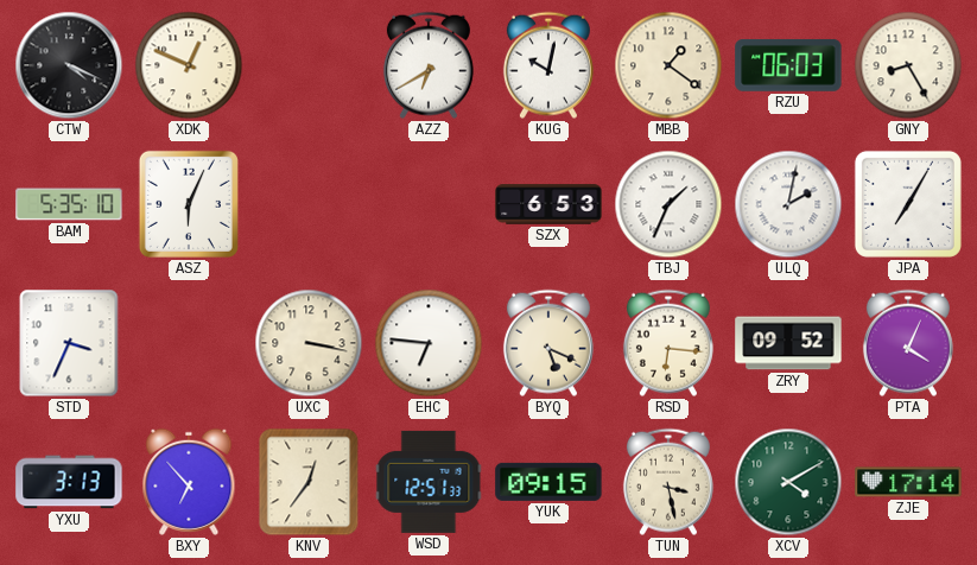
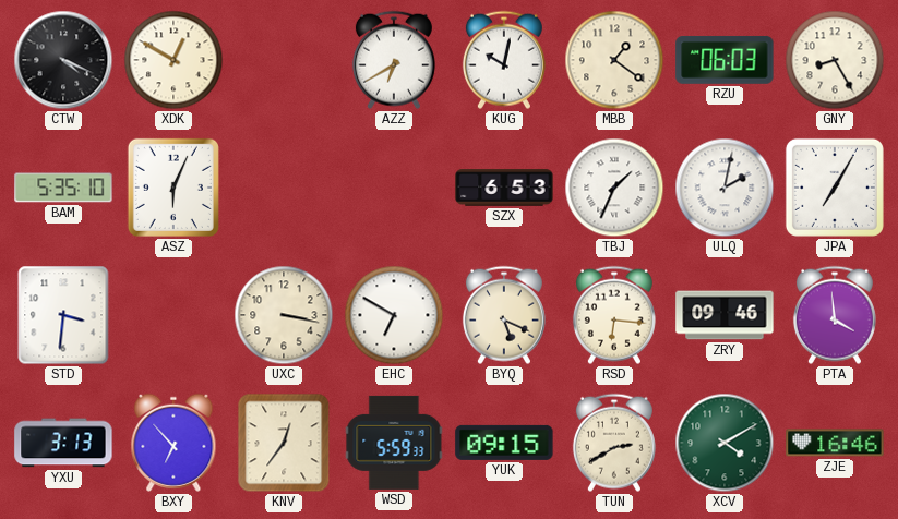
XDK: 12:49 -> 12:50
STD: 3:34 -> 3:31
EHC: 6:46 -> 6:50
ZRY: 09:52 -> 09:46
PTA: 4:04 -> 3:59
WSD: 12:51 -> 5:59
TUN: 3:28 -> 2:40
ZJE: 17:14 -> 16:46
